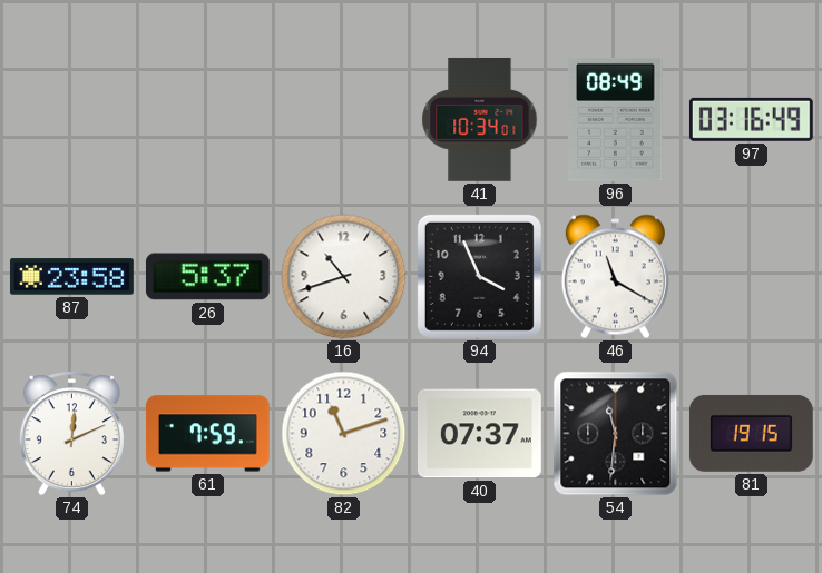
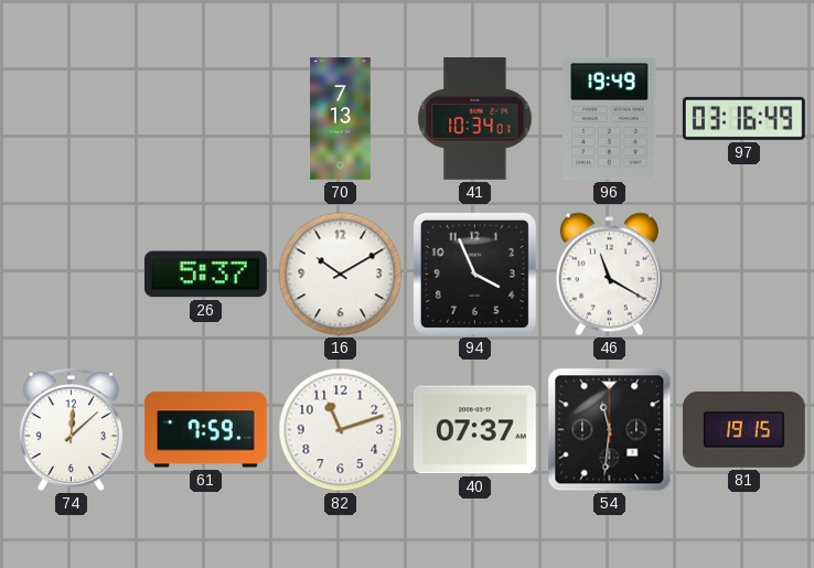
70: none -> 7:13
96: 08:49 -> 19:49
87: 23:58 -> none
16: 10:42 -> 10:10
74: 12:11 -> 12:08
